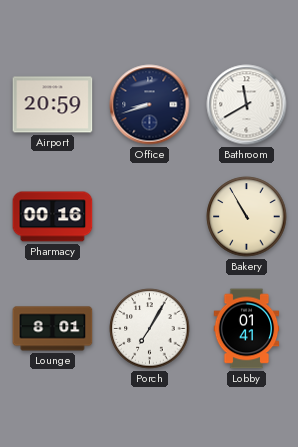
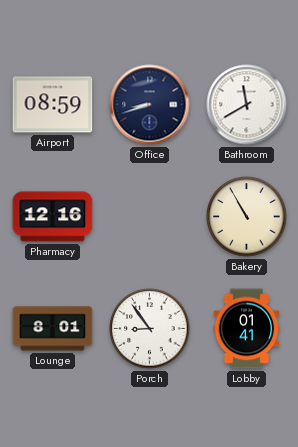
Airport: 20:59 -> 08:59
Pharmacy: 00:16 -> 12:16
Porch: 7:05 -> 8:54
